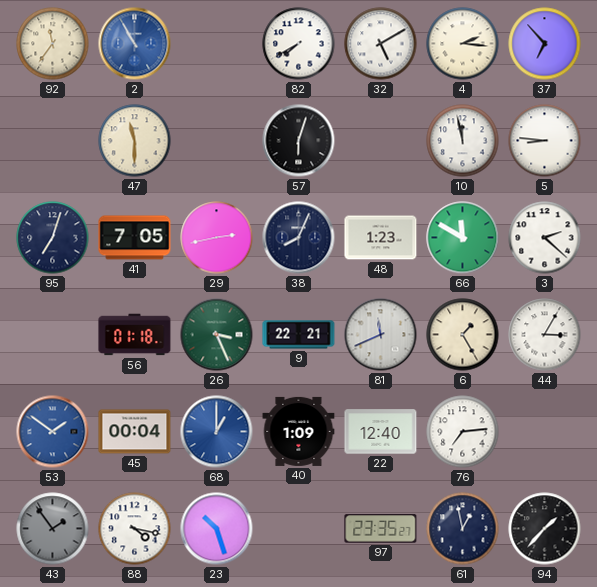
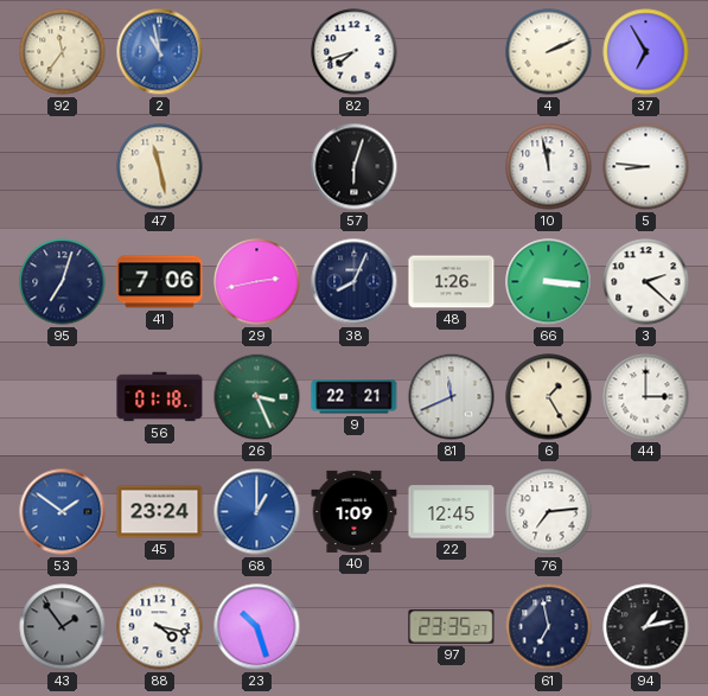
2: 10:55 -> 10:58
82: 7:40 -> 7:42
32: 5:10 -> none
4: 2:16 -> 2:11
37: 6:53 -> 6:55
47: 11:30 -> 11:28
41: 7:05 -> 7:06
48: 1:23 -> 1:26
66: 11:50 -> 3:16
44: 3:05 -> 3:00
45: 00:04 -> 23:24
22: 12:40 -> 12:45
61: 12:58 -> 6:58
94: 1:37 -> 1:13
